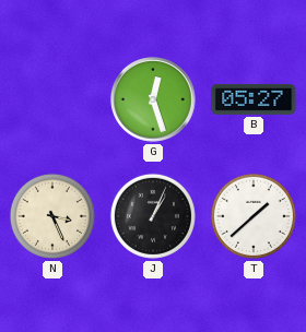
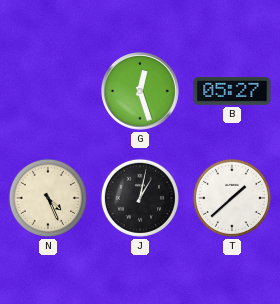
N: 3:26 -> 4:26
J: 1:04 -> 1:02
